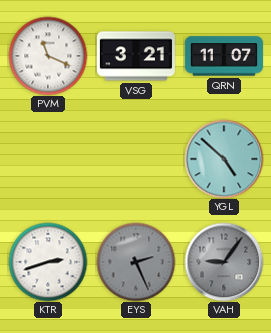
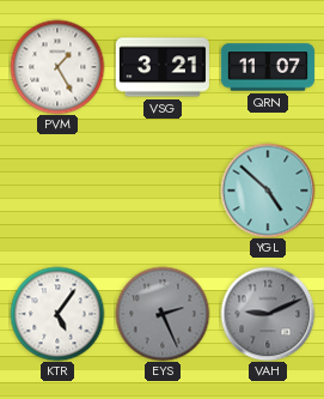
PVM: 11:19 -> 1:25
KTR: 2:42 -> 5:06
VAH: 9:06 -> 9:11
